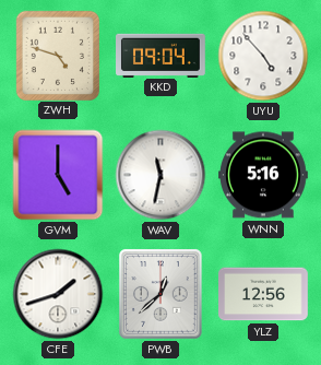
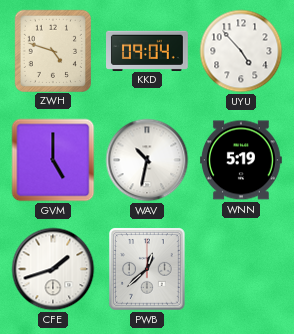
WAV: 11:32 -> 10:32
WNN: 5:16 -> 5:19
YLZ: 12:56 -> none
